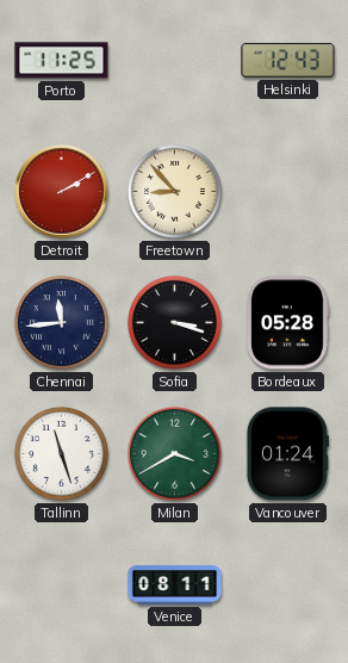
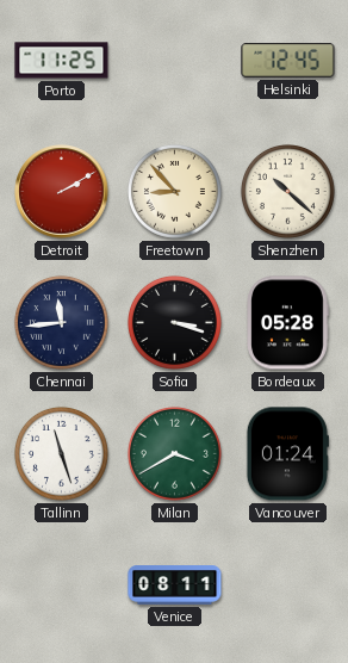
Helsinki: 12:43 -> 12:45
Shenzhen: none -> 10:22
